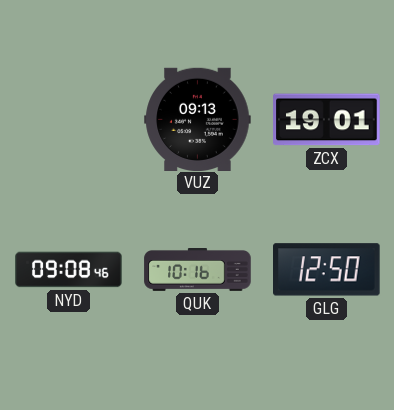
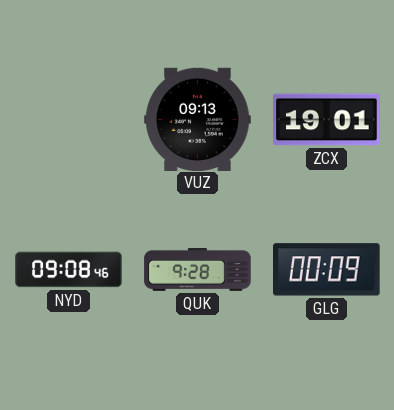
QUK: 10:16 -> 9:28
GLG: 12:50 -> 00:09
